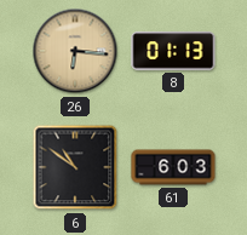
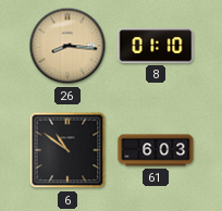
26: 6:16 -> 8:16
8: 01:13 -> 01:10
